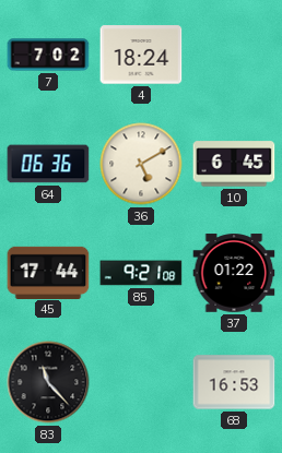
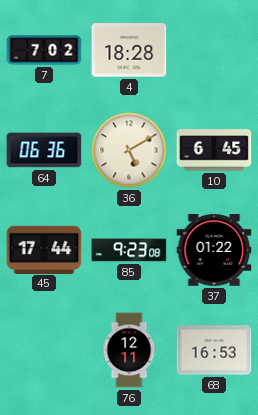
4: 18:24 -> 18:28
85: 9:21 -> 9:23
83: 11:23 -> none
76: none -> 12:11
